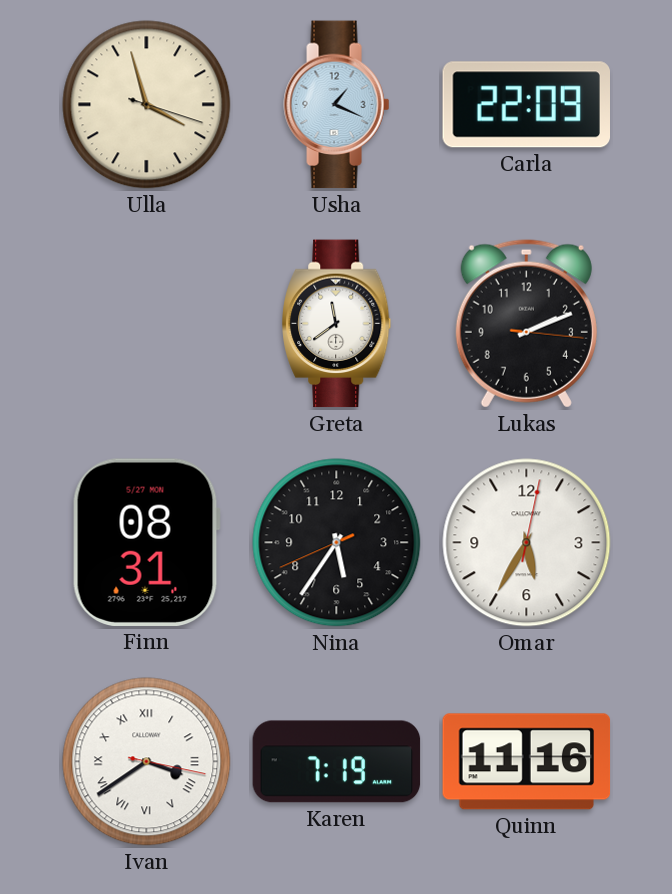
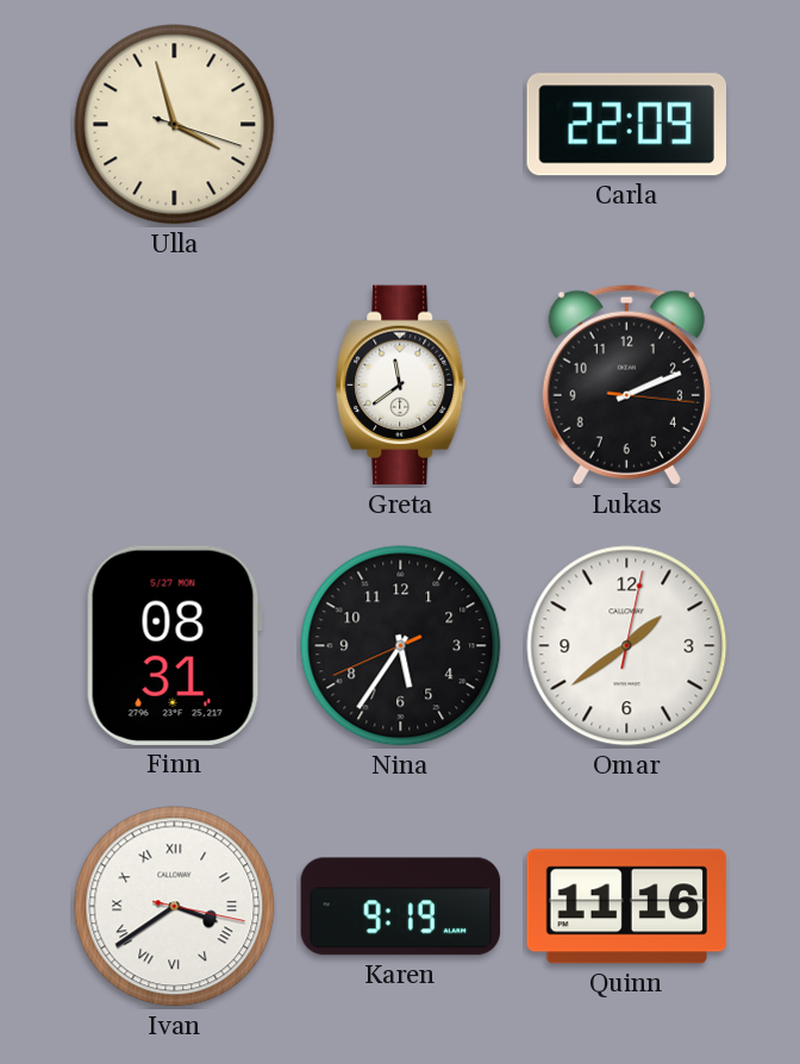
Usha: 1:19 -> none
Omar: 5:35 -> 1:39
Karen: 7:19 -> 9:19
